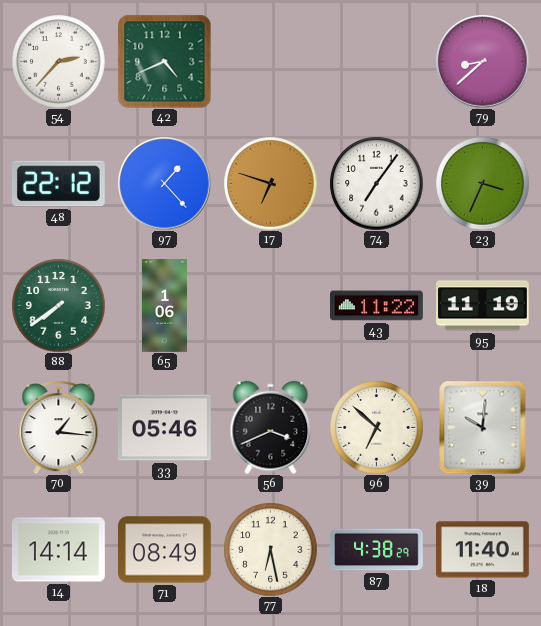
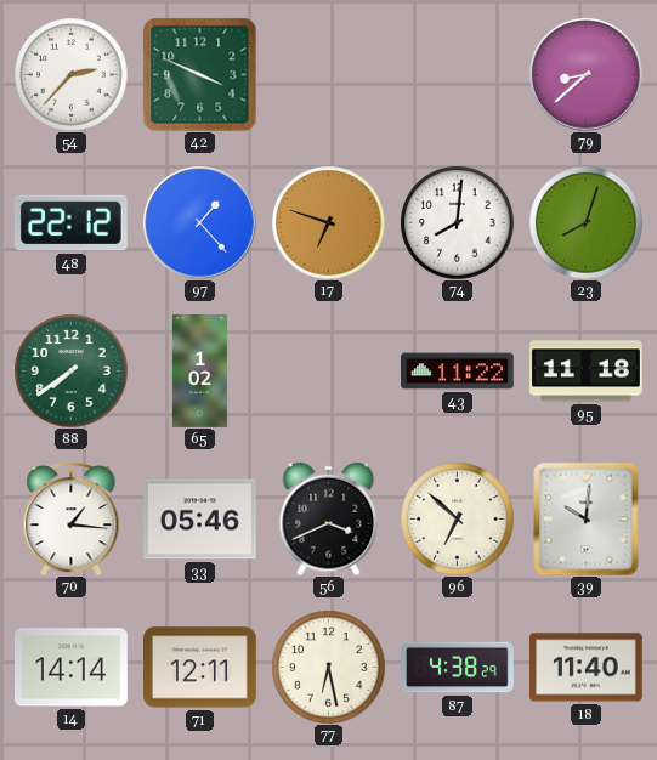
42: 4:41 -> 3:49
74: 7:06 -> 8:01
23: 3:34 -> 8:03
65: 1:06 -> 1:02
95: 11:19 -> 11:18
71: 08:49 -> 12:11
